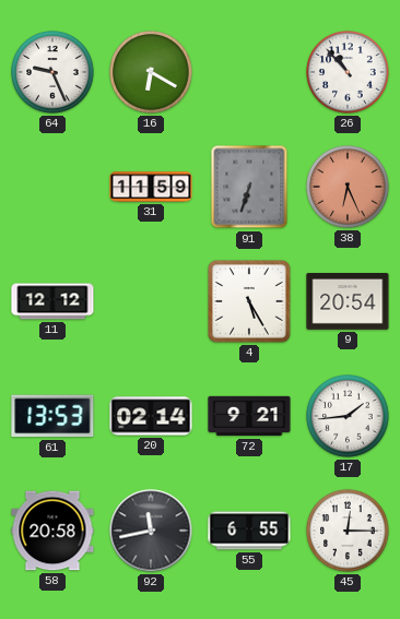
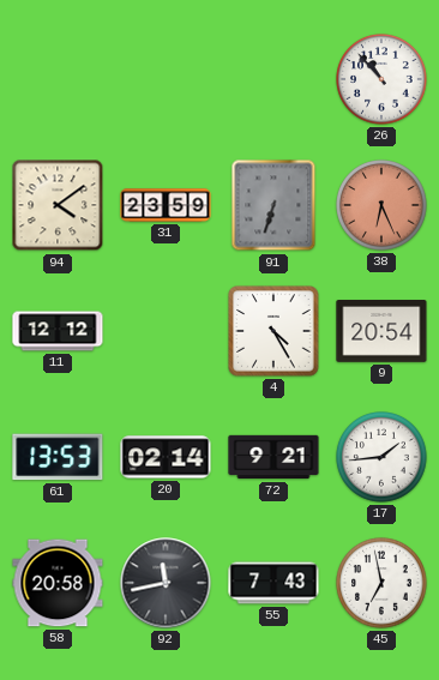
64: 9:26 -> none
16: 6:20 -> none
94: none -> 4:09
31: 11:59 -> 23:59
4: 5:25 -> 4:25
55: 6:55 -> 7:43
45: 12:15 -> 6:58
